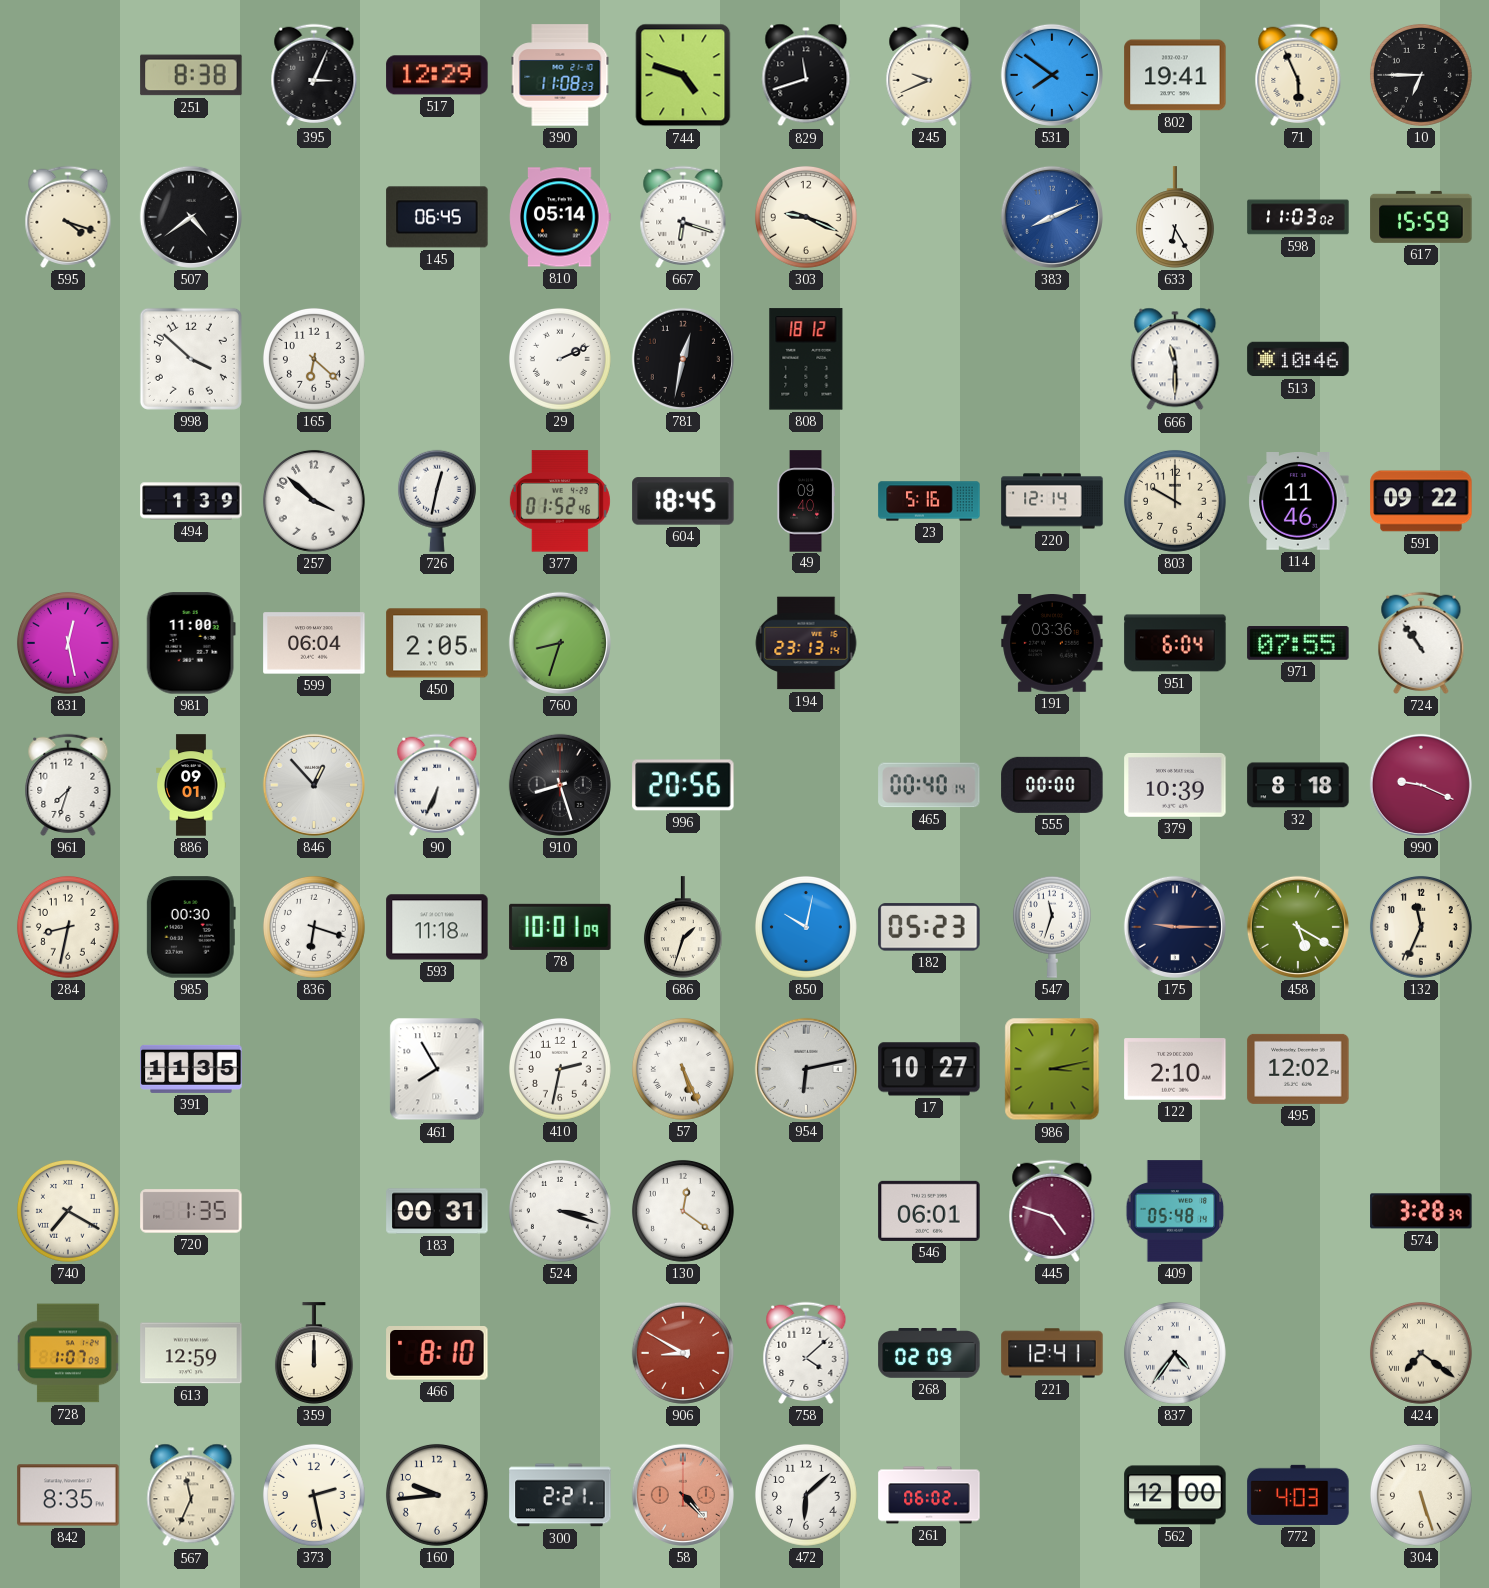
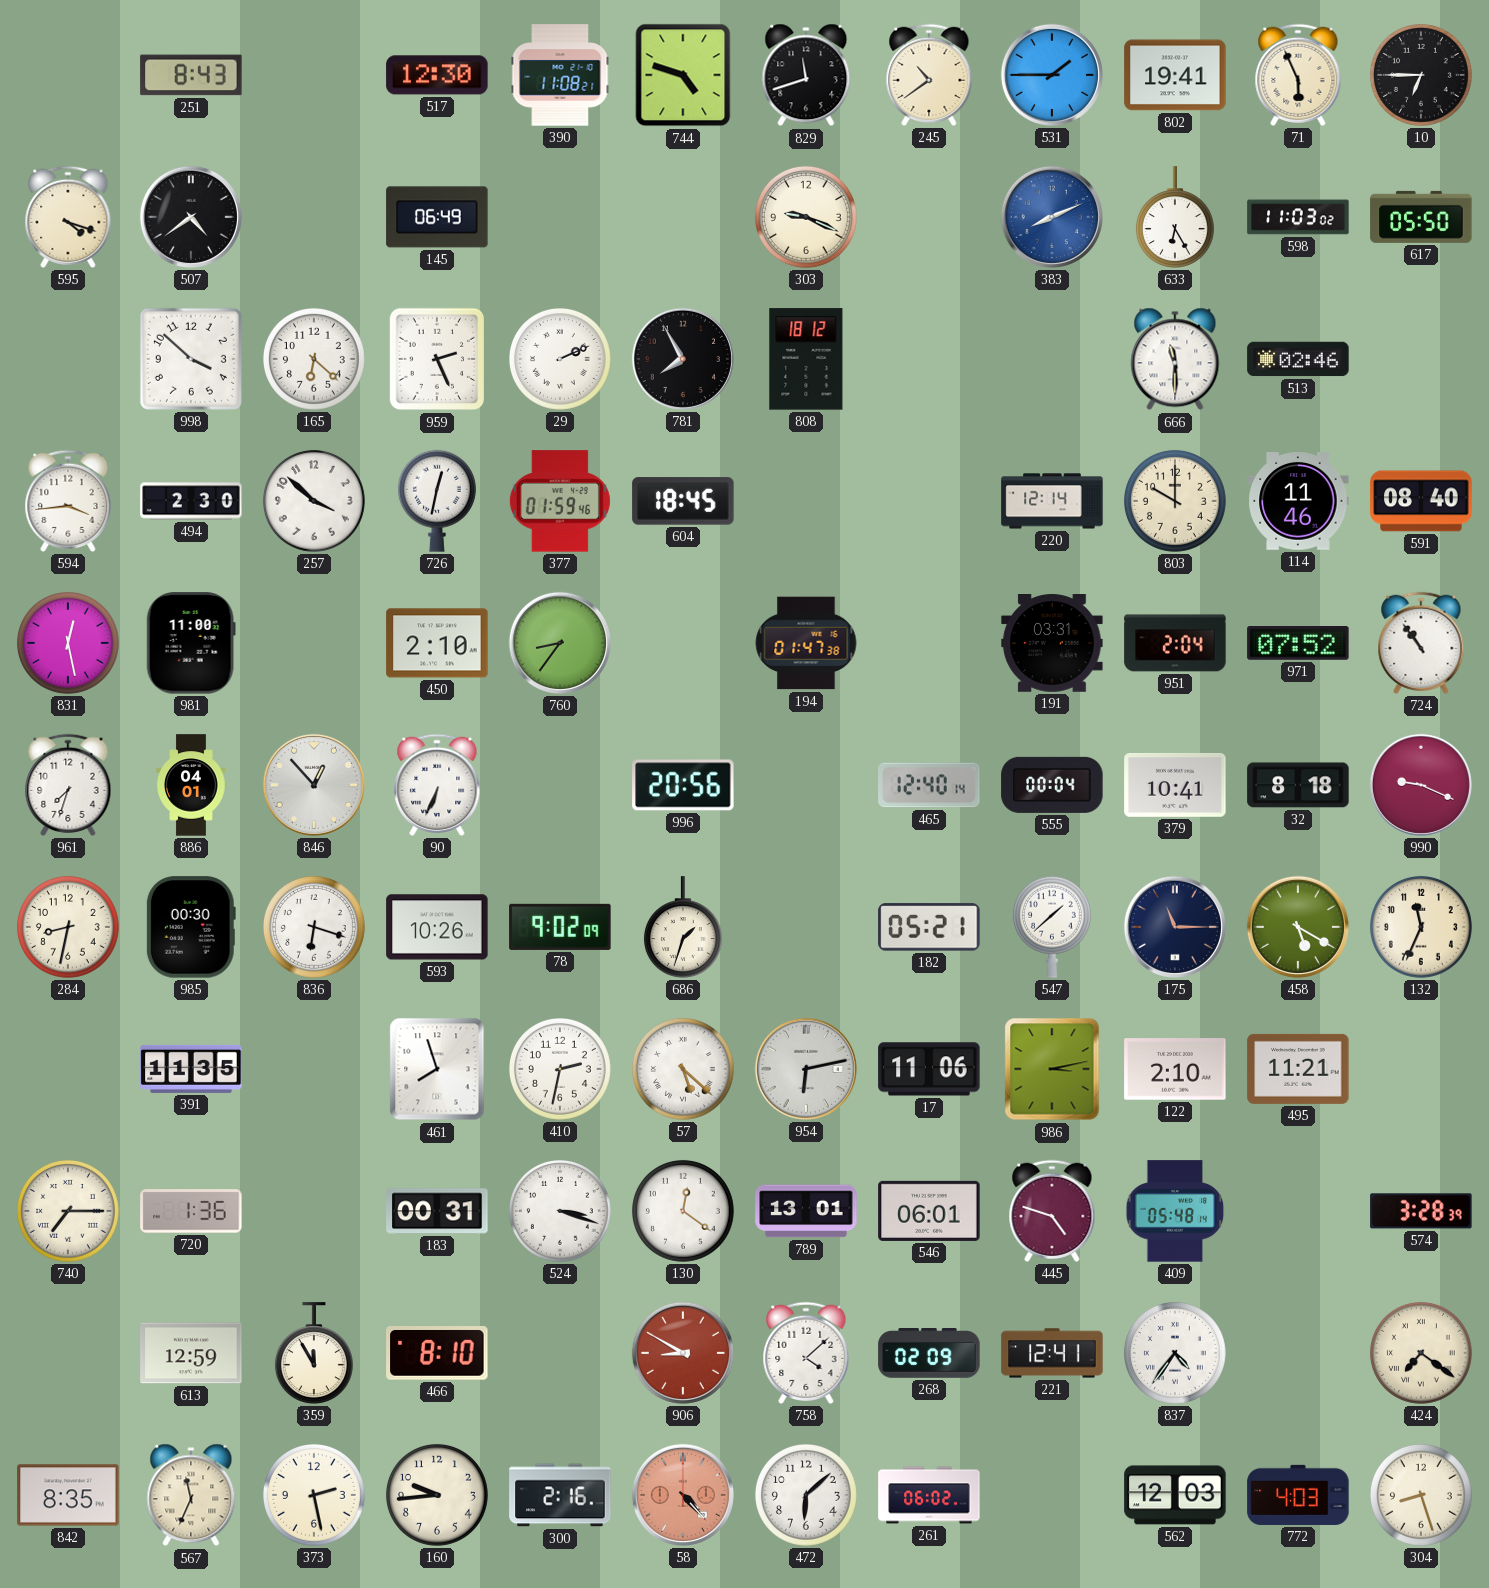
251: 8:38 -> 8:43
395: 3:04 -> none
517: 12:29 -> 12:30
390: 11:08:23 -> 11:08:21
245: 9:41 -> 10:39
531: 7:51 -> 1:45
145: 06:45 -> 06:49
810: 05:14 -> none
667: 6:18 -> none
617: 15:59 -> 05:50
959: none -> 2:26
781: 12:32 -> 7:55
513: 10:46 -> 02:46
594: none -> 3:44
494: 1:39 -> 2:30
377: 01:52 -> 01:59
49: 09:40 -> none
23: 5:16 -> none
591: 09:22 -> 08:40
599: 06:04 -> none
450: 2:05 -> 2:10
760: 8:33 -> 8:36
194: 23:13 -> 01:47
191: 03:36 -> 03:31
951: 6:04 -> 2:04
971: 07:55 -> 07:52
886: 09:01 -> 04:01
910: 8:27 -> none
465: 00:40 -> 12:40
555: 00:00 -> 00:04
379: 10:39 -> 10:41
593: 11:18 -> 10:26
78: 10:01 -> 9:02
850: 10:02 -> none
182: 05:23 -> 05:21
547: 11:33 -> 1:38
175: 9:15 -> 11:15
461: 7:55 -> 7:57
57: 5:26 -> 5:22
17: 10:27 -> 11:06
495: 12:02 -> 11:21
740: 7:20 -> 7:15
720: 1:35 -> 1:36
789: none -> 13:01
728: 1:07 -> none
359: 12:00 -> 11:55
300: 2:21 -> 2:16
562: 12:00 -> 12:03
304: 5:27 -> 8:27
